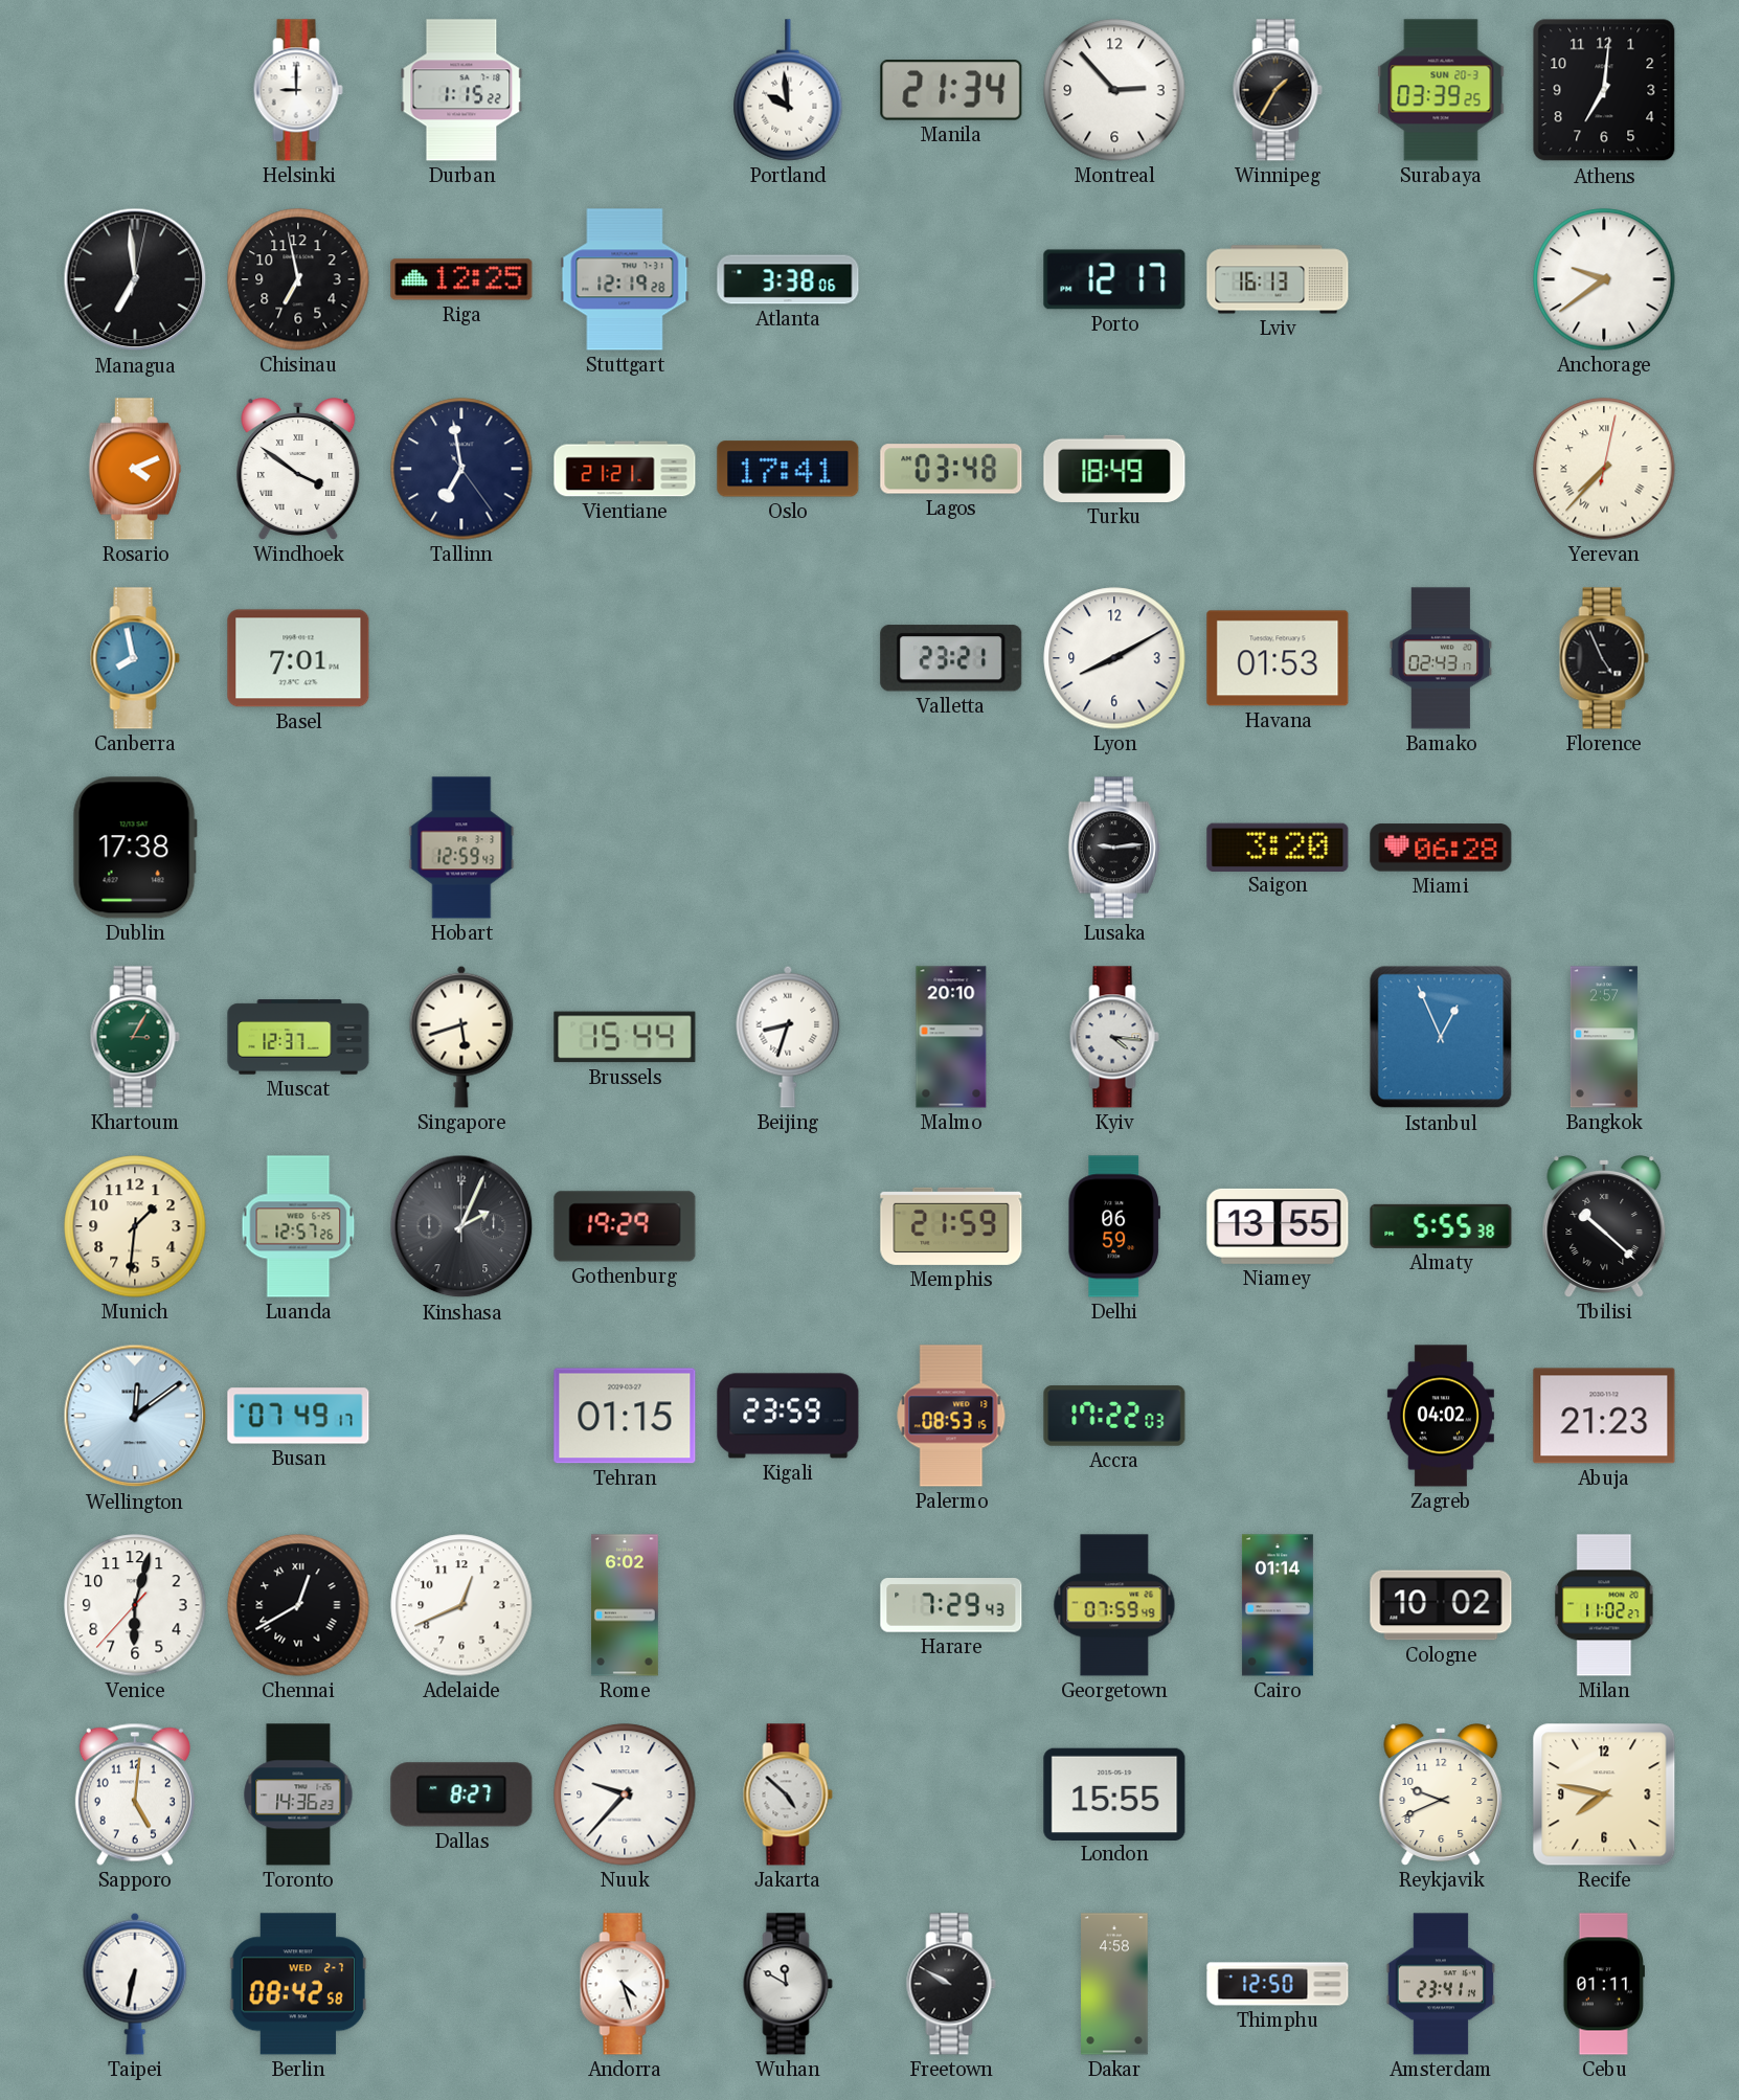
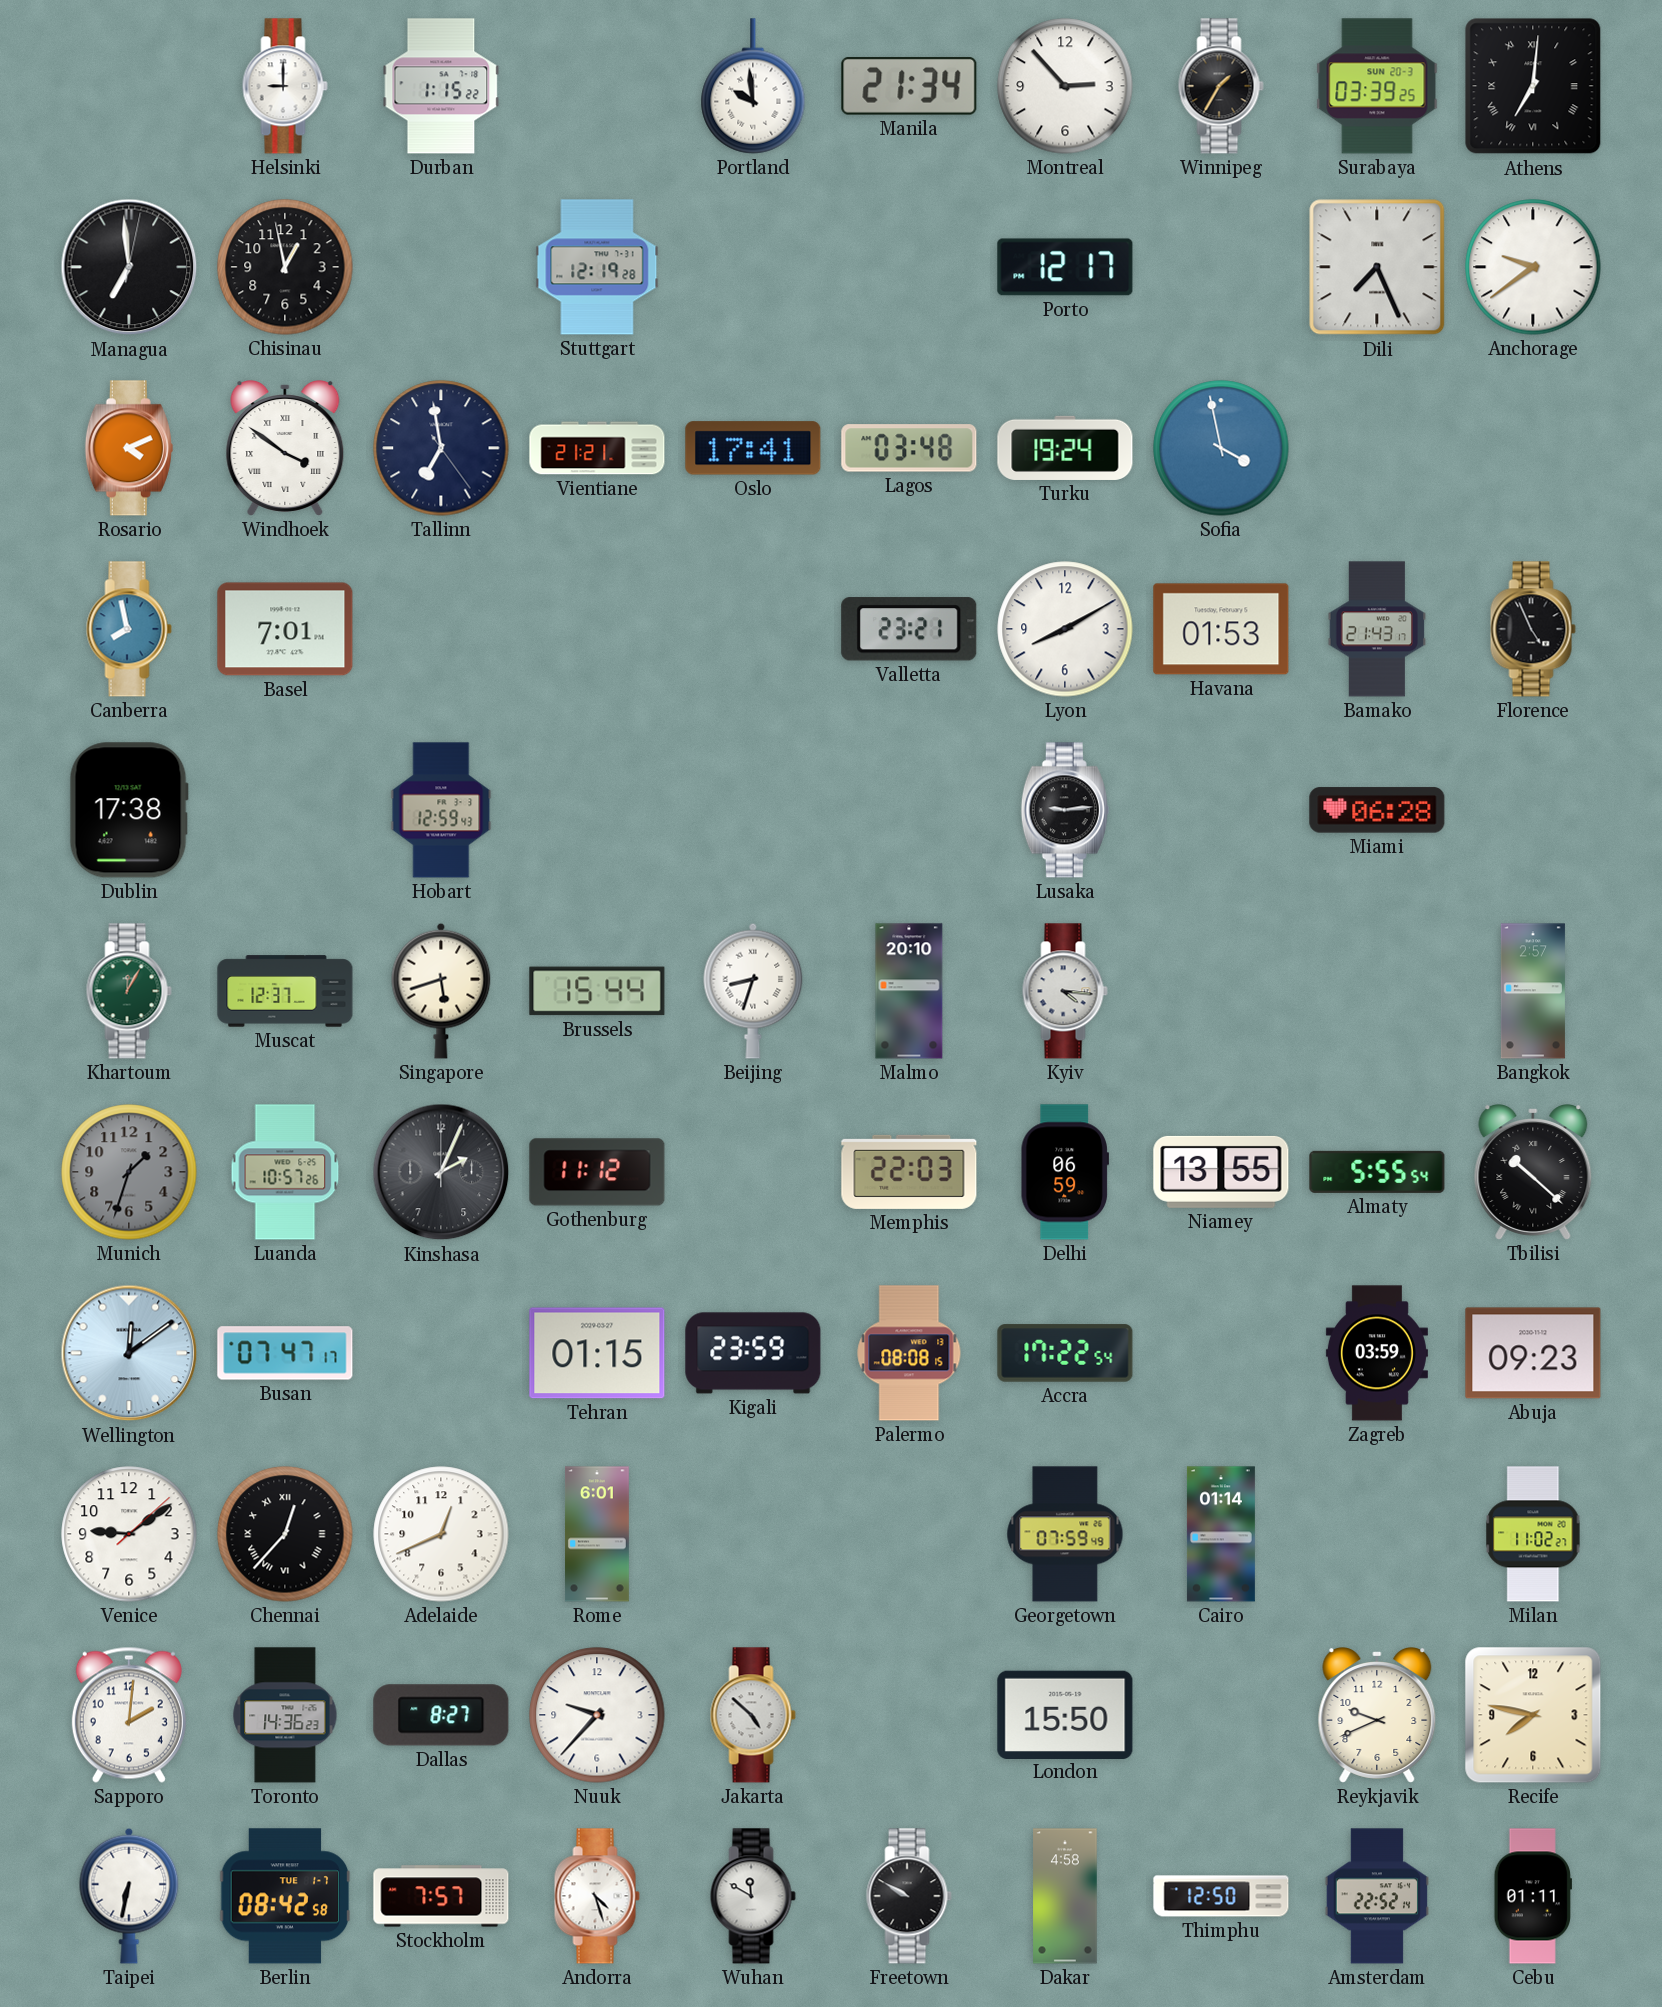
Athens numerals: Arabic -> Roman
Chisinau: 6:58 -> 12:58
Riga: 12:25 -> none
Atlanta: 3:38 -> none
Lviv: 16:13 -> none
Dili: none -> 7:26
Turku: 18:49 -> 19:24
Sofia: none -> 3:58
Yerevan: 7:37 -> none
Bamako: 02:43 -> 21:43
Saigon: 3:20 -> none
Khartoum: 3:05 -> 12:05
Istanbul: 12:56 -> none
Munich: 1:31 -> 1:33
Munich dial: cream -> grey
Luanda: 12:57 -> 10:57
Gothenburg: 19:29 -> 11:12
Memphis: 21:59 -> 22:03
Almaty: 5:55:38 -> 5:55:54
Busan: 07:49 -> 07:47
Palermo: 08:53 -> 08:08
Accra: 17:22:03 -> 17:22:54
Zagreb: 04:02 -> 03:59
Abuja: 21:23 -> 09:23
Venice: 6:02 -> 9:09
Chennai: 12:40 -> 12:37
Rome: 6:02 -> 6:01
Harare: 7:29 -> none
Cologne: 10:02 -> none
Sapporo: 5:01 -> 2:01
London: 15:55 -> 15:50
Berlin date: WED 2-7 -> TUE 1-7
Stockholm: none -> 7:57
Amsterdam: 23:41 -> 22:52
